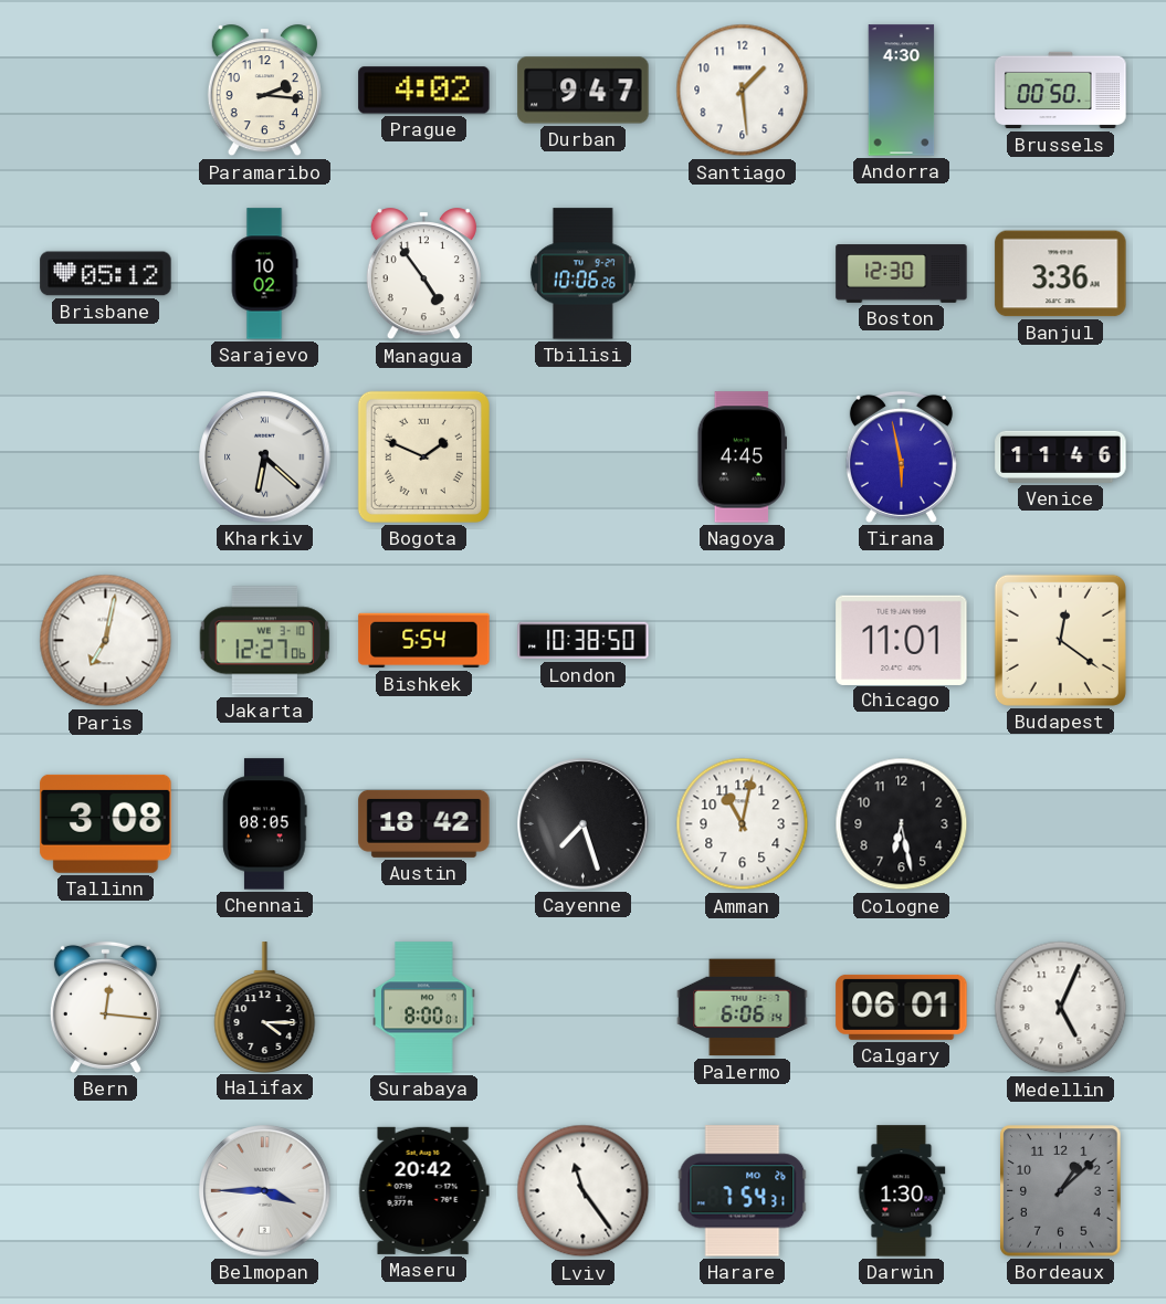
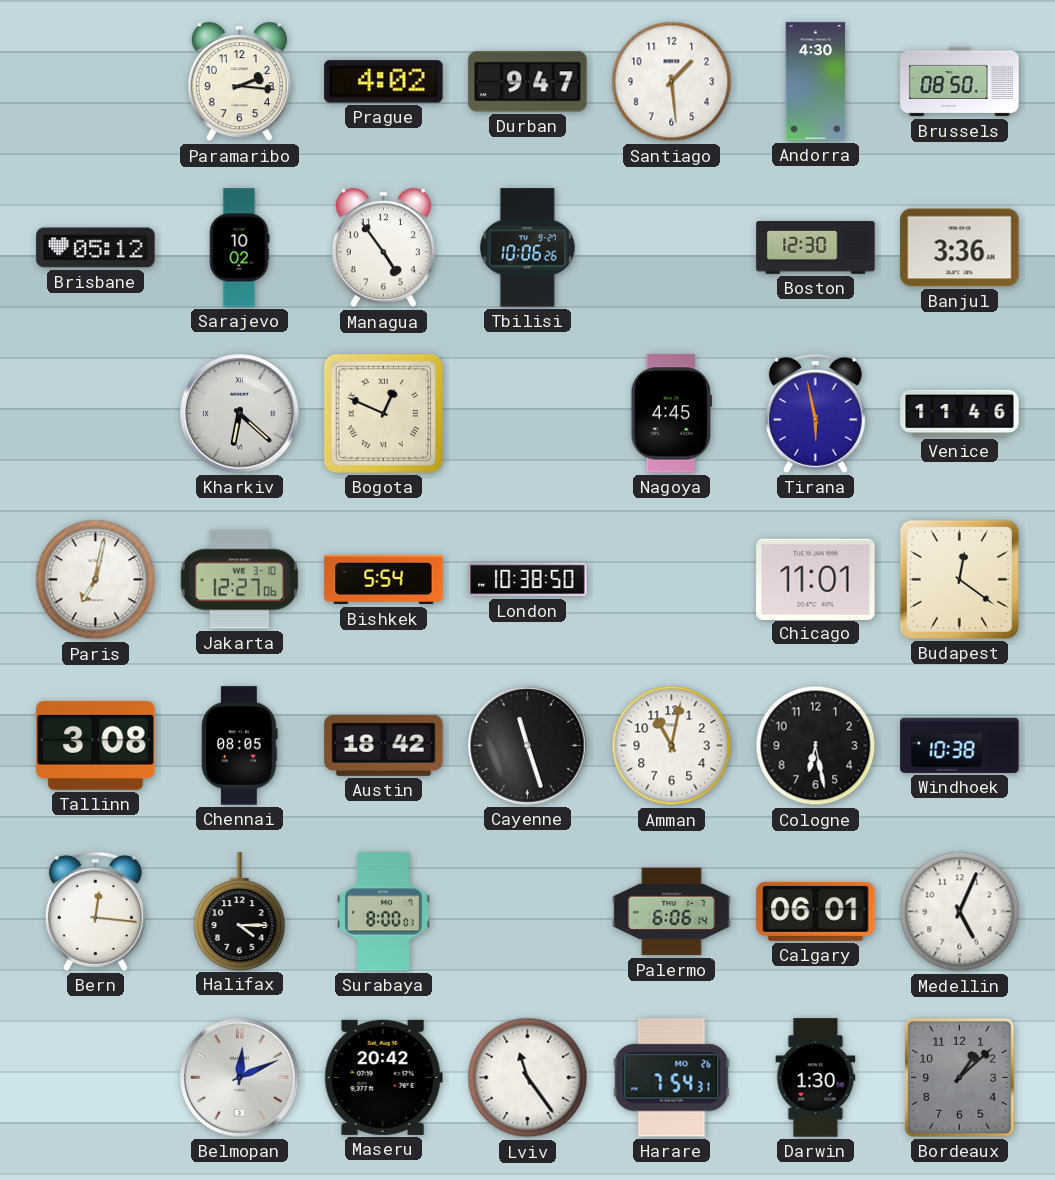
Brussels: 00:50 -> 08:50
Bogota: 1:49 -> 12:49
Cayenne: 7:27 -> 11:27
Windhoek: none -> 10:38
Belmopan: 3:45 -> 12:11
